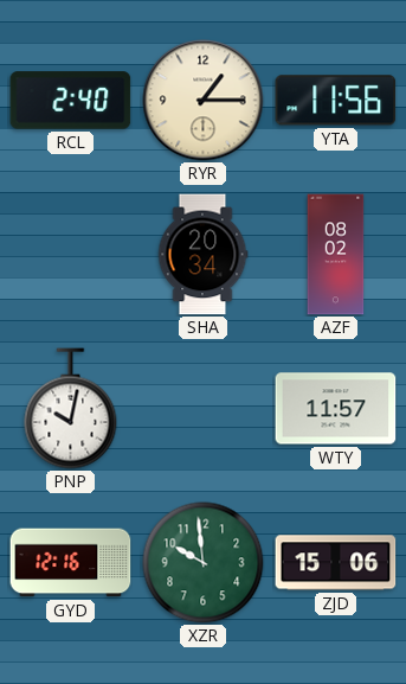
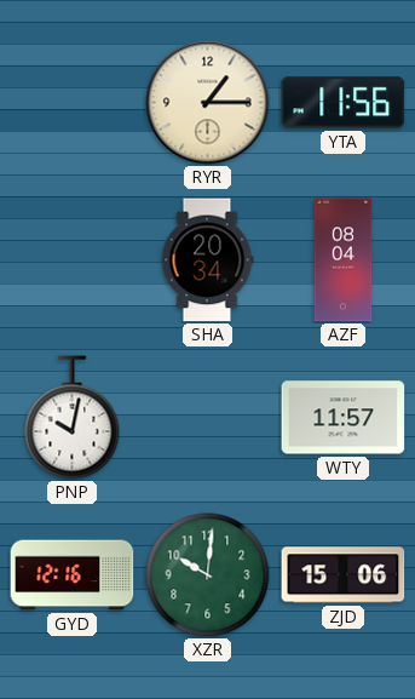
RCL: 2:40 -> none
AZF: 08:02 -> 08:04
XZR: 9:59 -> 10:01
